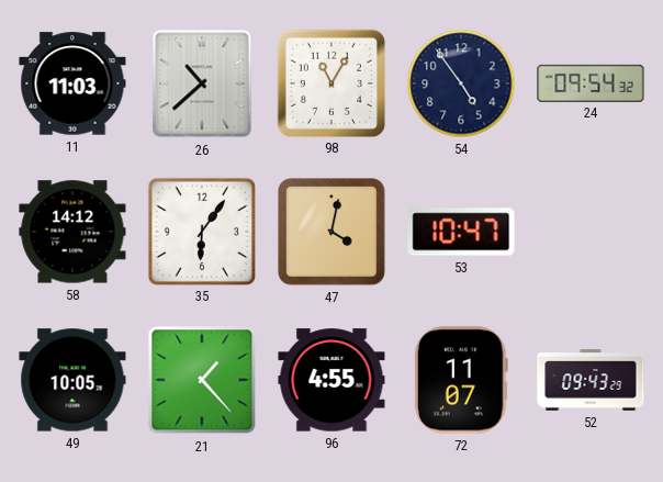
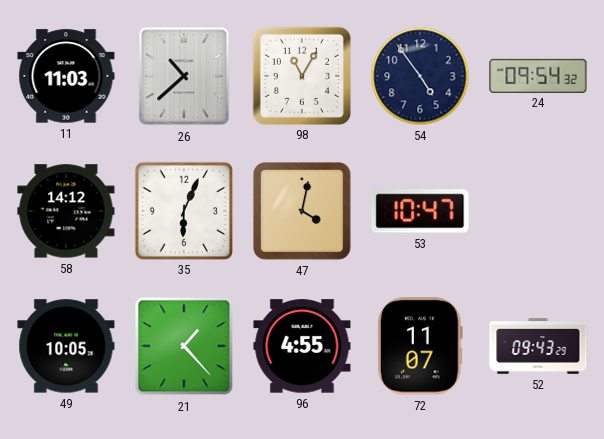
35: 6:06 -> 6:04
